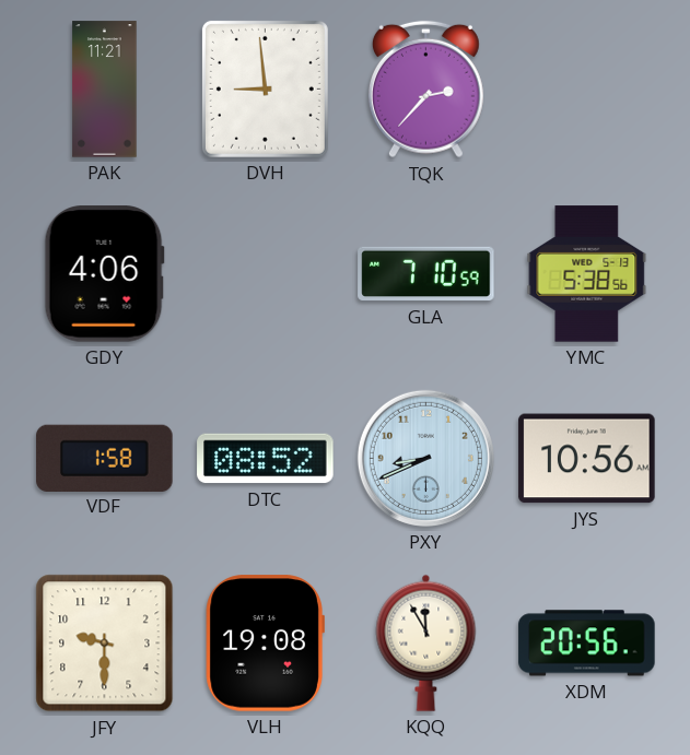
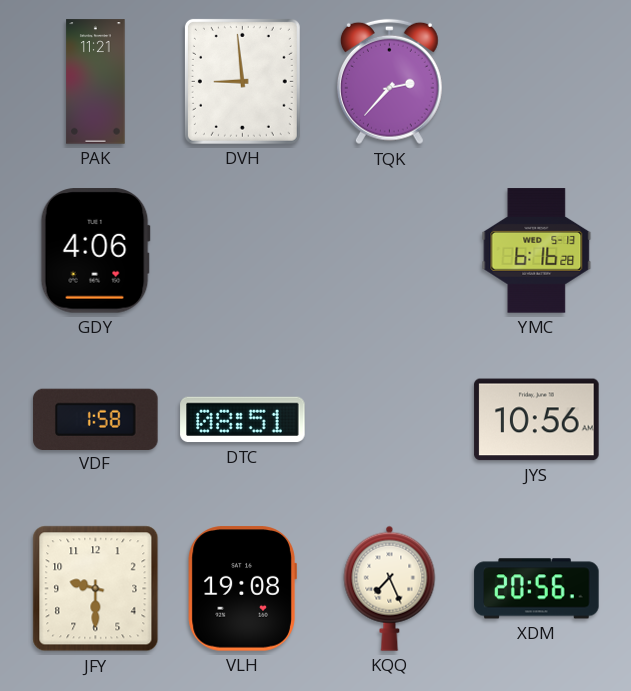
GLA: 7:10 -> none
YMC: 5:38 -> 6:16
DTC: 08:52 -> 08:51
PXY: 8:41 -> none
KQQ: 11:55 -> 7:26
